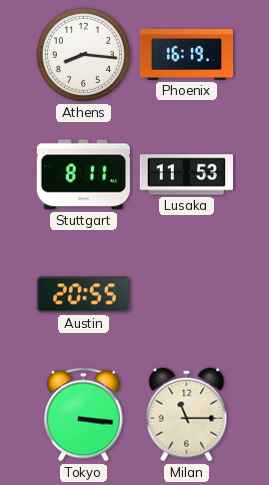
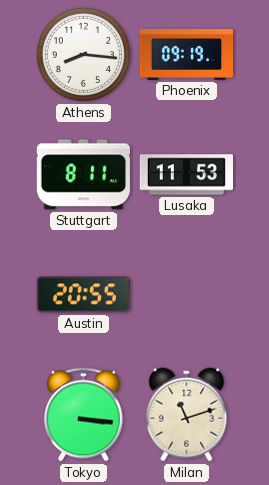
Phoenix: 16:19 -> 09:19
Milan: 11:15 -> 11:12
